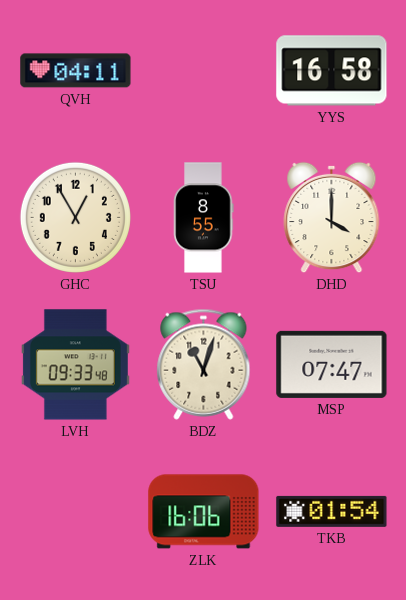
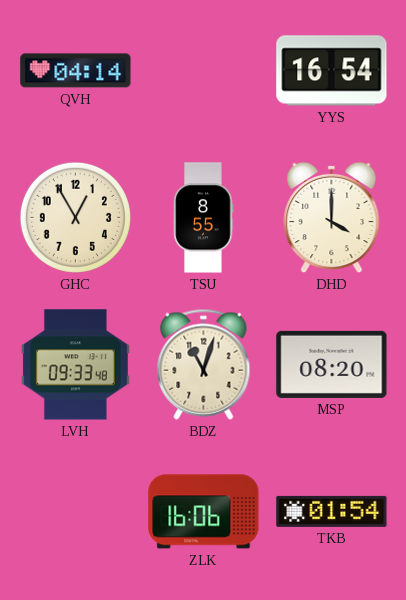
QVH: 04:11 -> 04:14
YYS: 16:58 -> 16:54
MSP: 07:47 -> 08:20
